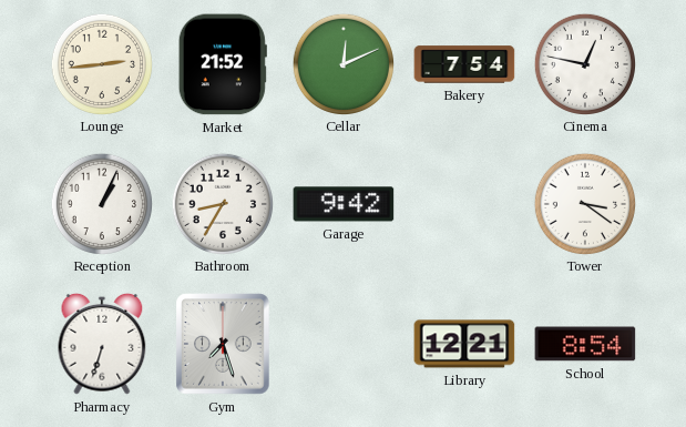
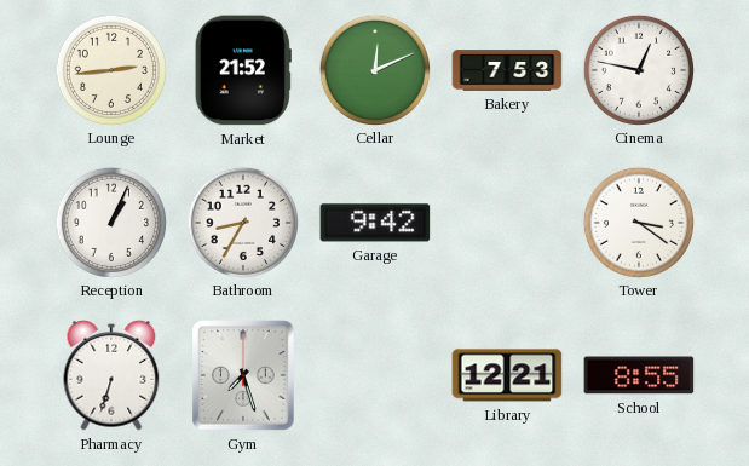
Bakery: 7:54 -> 7:53
School: 8:54 -> 8:55
